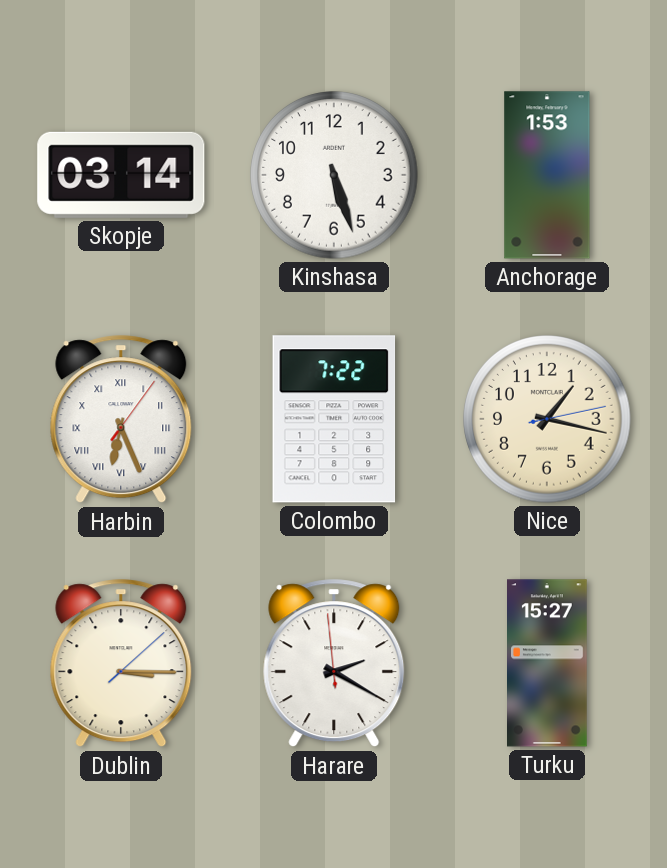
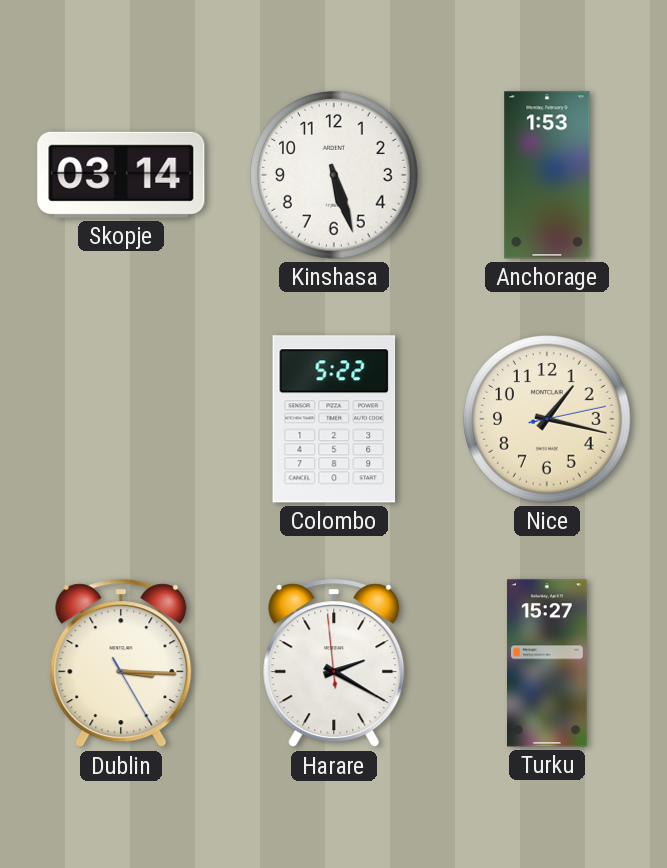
Harbin: 6:26 -> none
Colombo: 7:22 -> 5:22
Dublin: 3:15:08 -> 3:15:25
